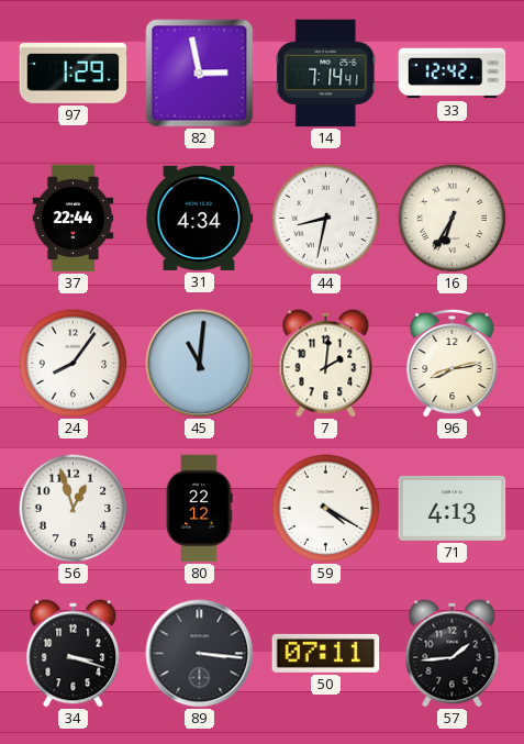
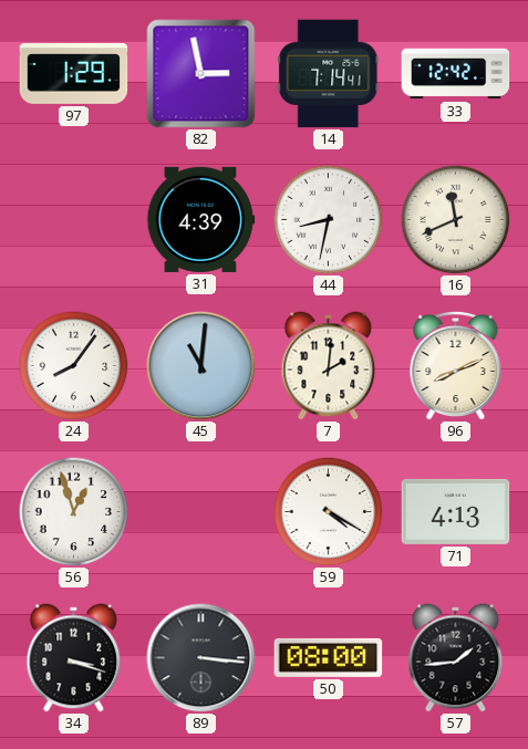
37: 22:44 -> none
31: 4:34 -> 4:39
16: 6:35 -> 11:41
96: 8:13 -> 8:11
80: 22:12 -> none
50: 07:11 -> 08:00
